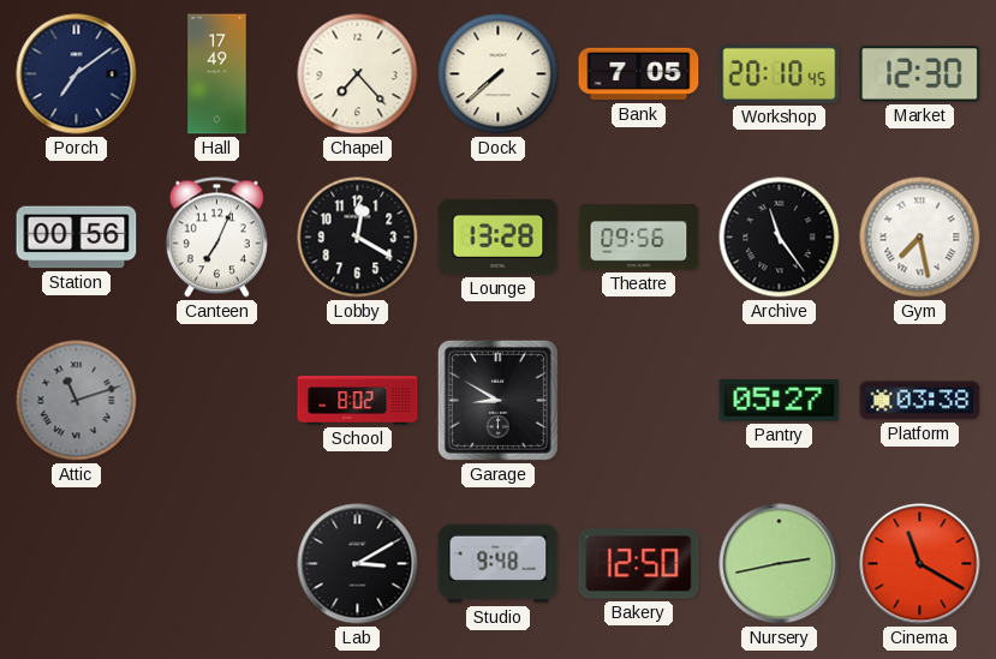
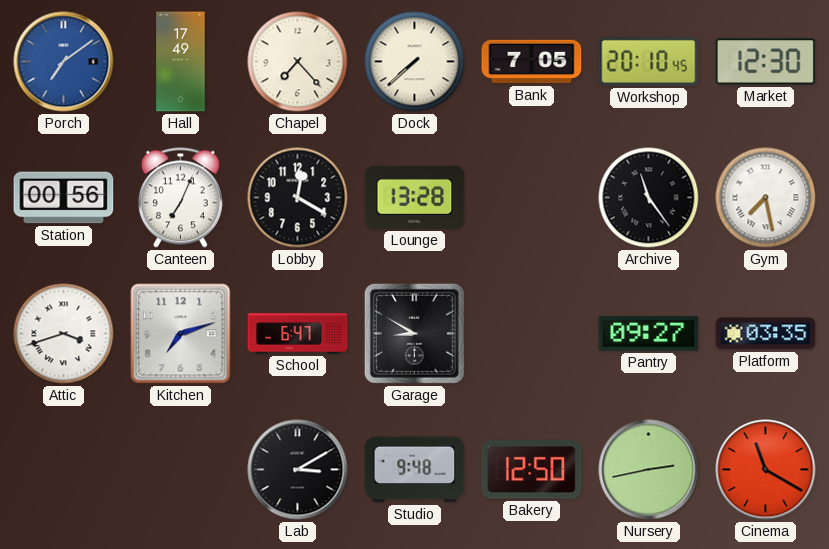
Porch dial: navy -> blue
Theatre: 09:56 -> none
Attic: 11:12 -> 3:42
Attic dial: grey -> white
Kitchen: none -> 7:12
School: 8:02 -> 6:47
Pantry: 05:27 -> 09:27
Platform: 03:38 -> 03:35
